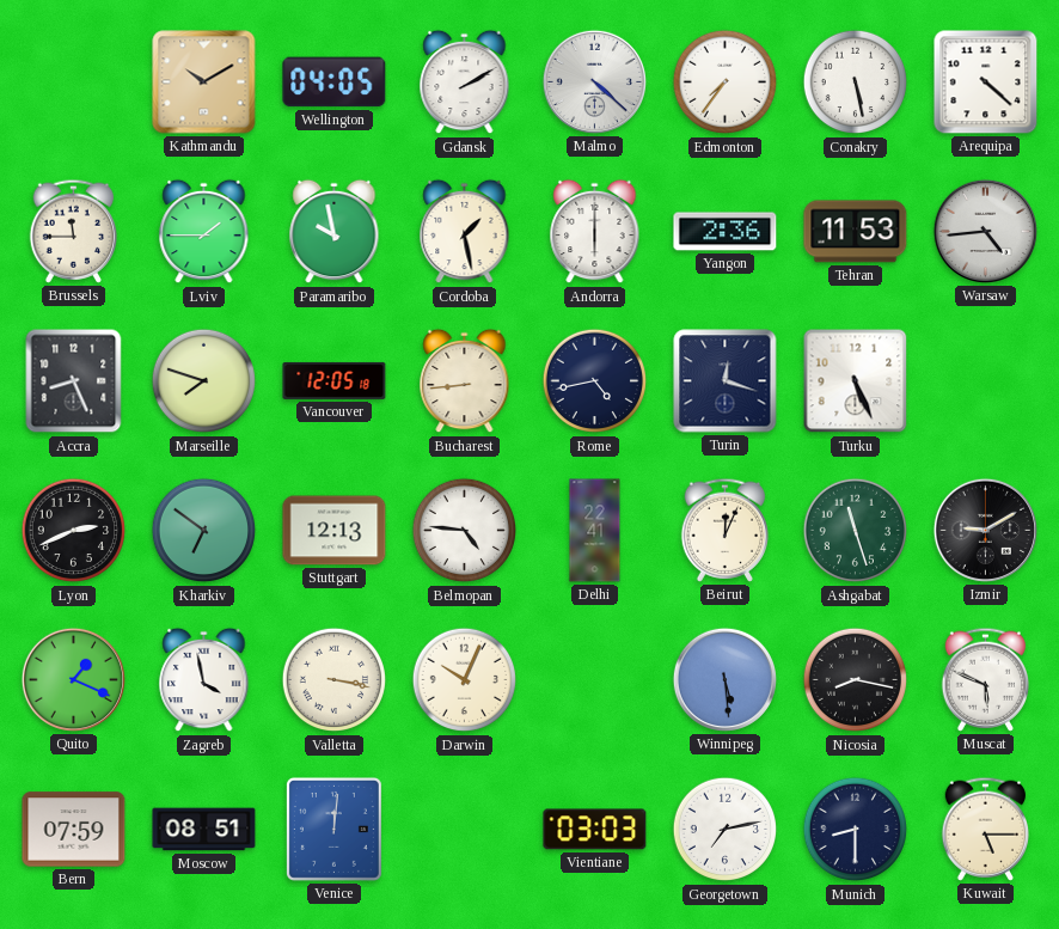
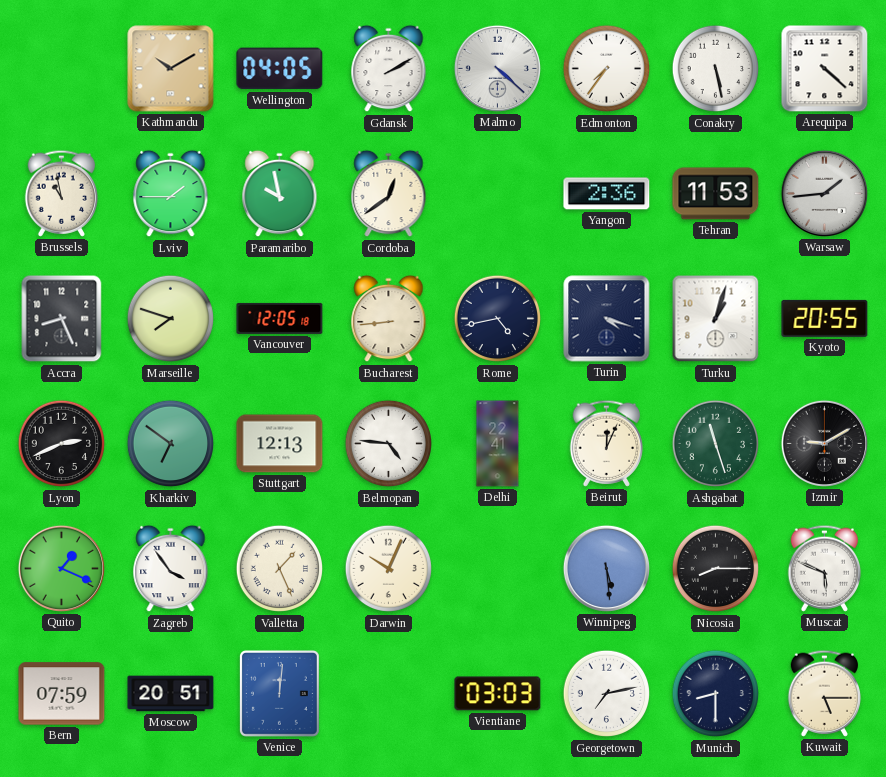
Brussels: 11:45 -> 10:58
Cordoba: 1:28 -> 12:39
Andorra: 6:00 -> none
Warsaw: 4:44 -> 1:44
Turin: 12:18 -> 4:18
Turku: 5:26 -> 1:03
Kyoto: none -> 20:55
Zagreb: 3:58 -> 3:54
Valletta: 3:17 -> 1:26
Nicosia: 8:17 -> 8:15
Moscow: 08:51 -> 20:51
